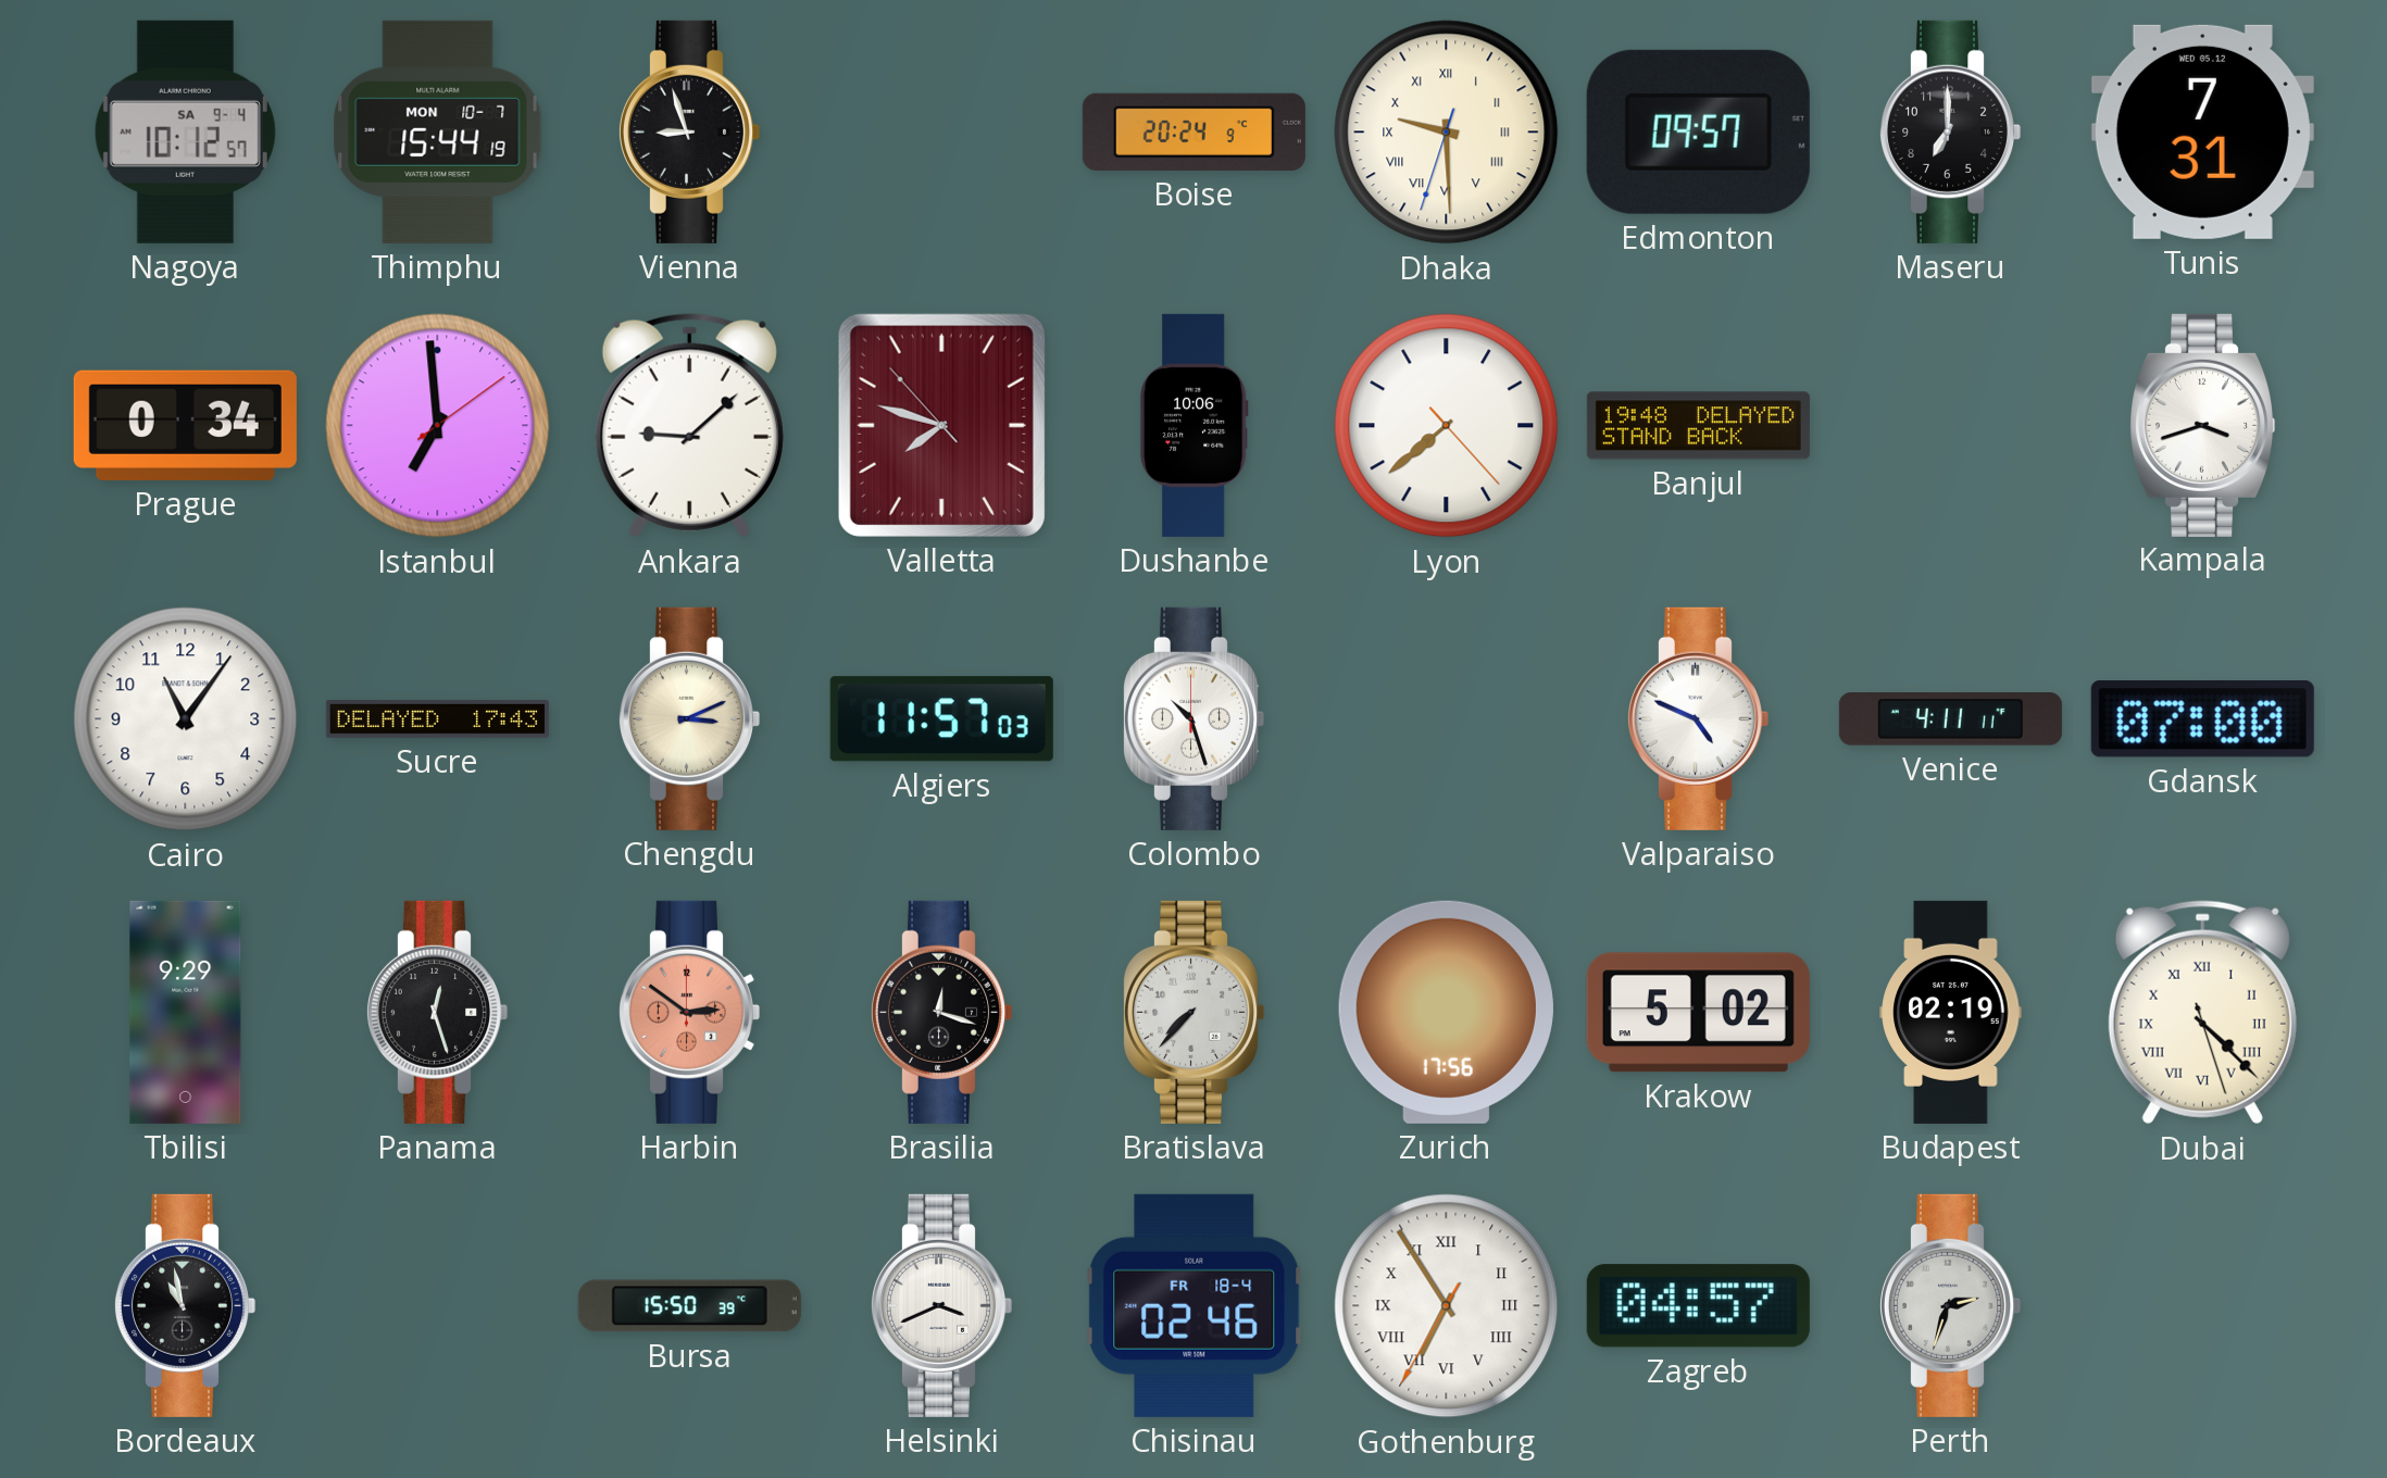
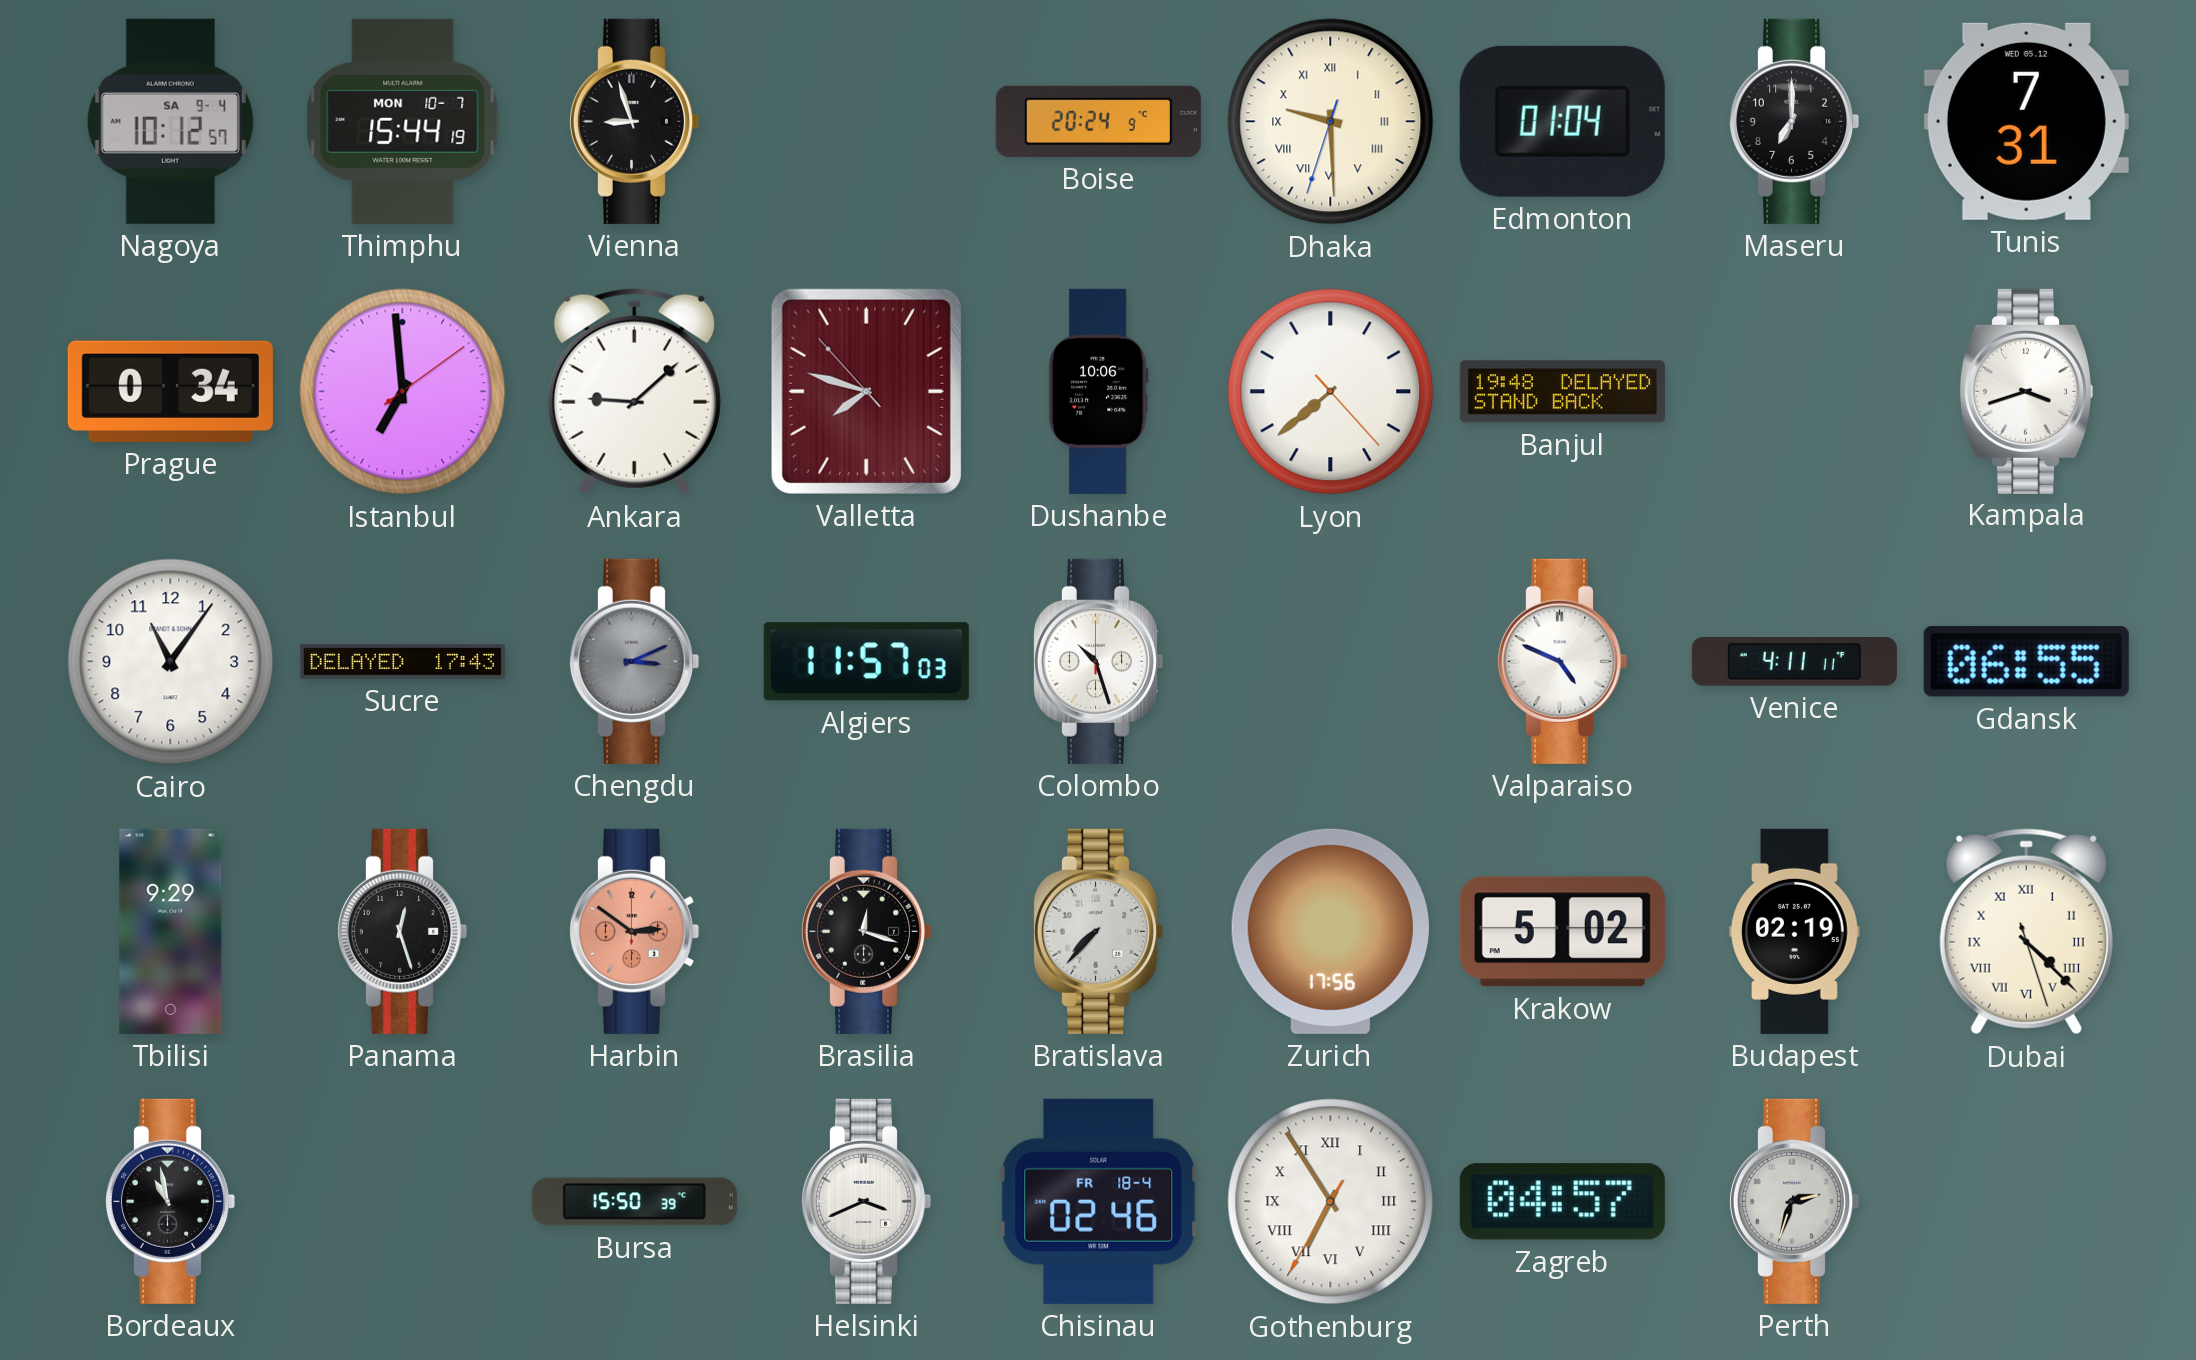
Edmonton: 09:57 -> 01:04
Chengdu dial: cream -> grey
Gdansk: 07:00 -> 06:55
